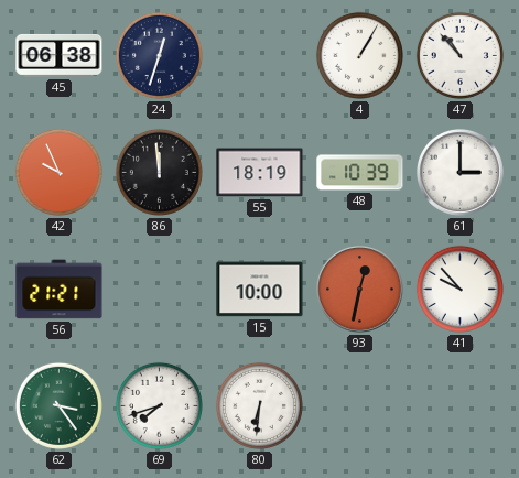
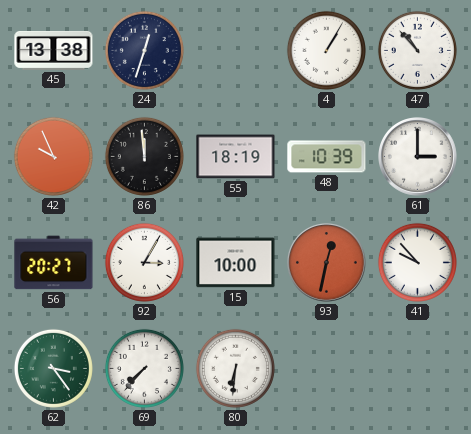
45: 06:38 -> 13:38
56: 21:21 -> 20:27
92: none -> 3:05
69: 7:42 -> 7:37
